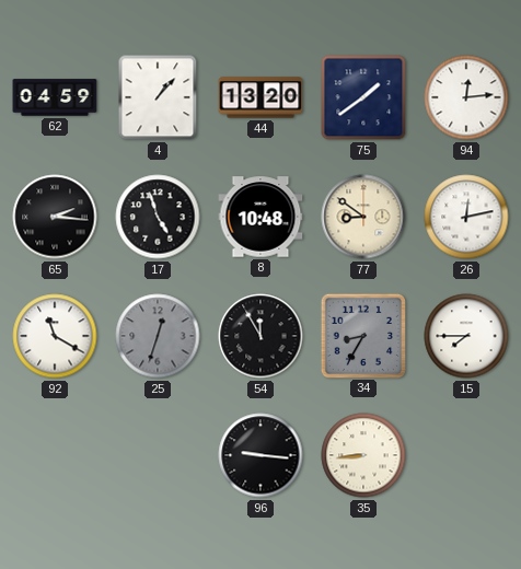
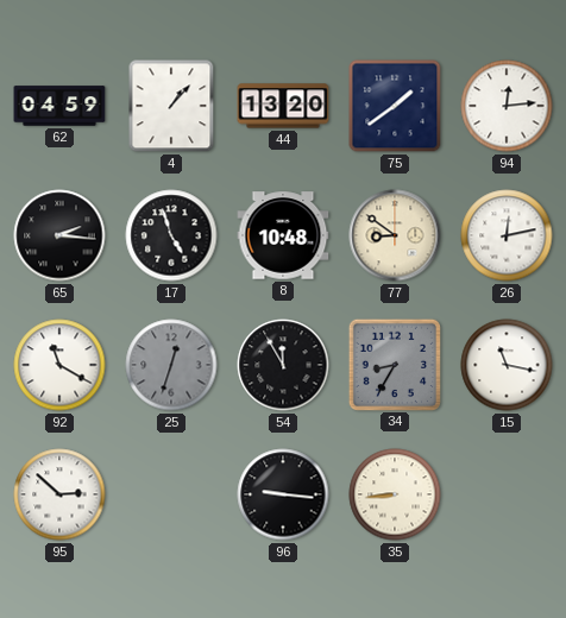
15: 7:45 -> 11:17
95: none -> 2:52
